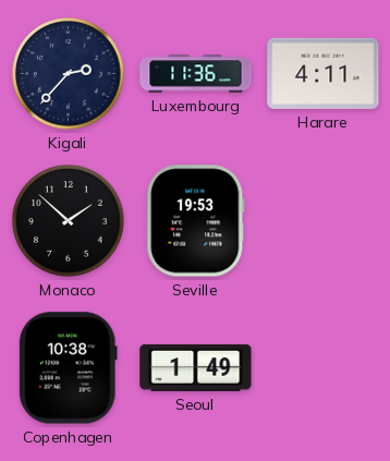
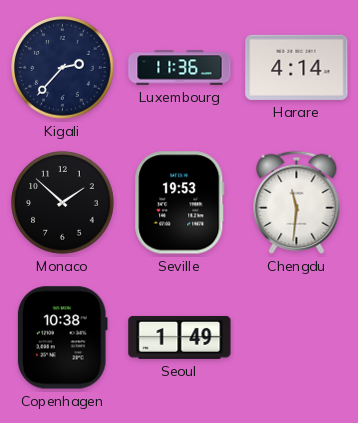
Harare: 4:11 -> 4:14
Chengdu: none -> 11:31
